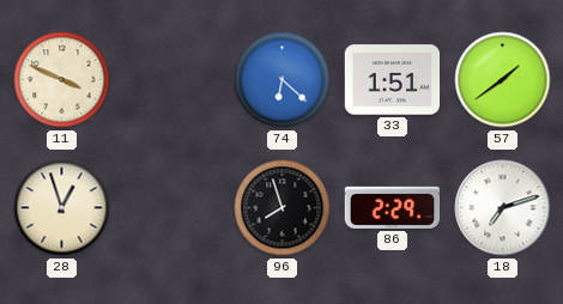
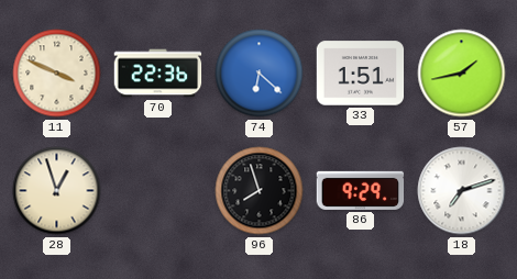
70: none -> 22:36
57: 1:39 -> 1:43
86: 2:29 -> 9:29
